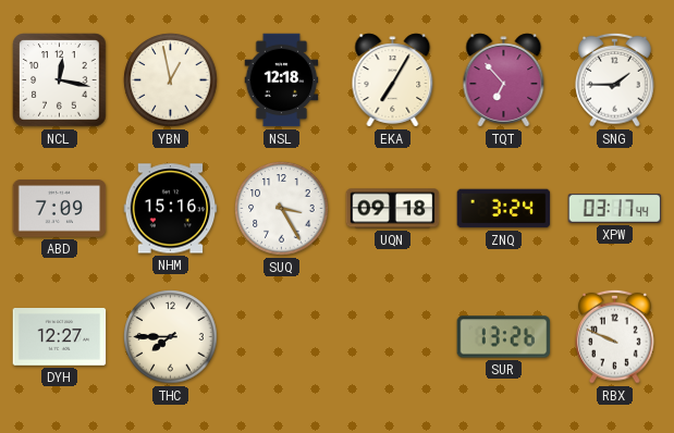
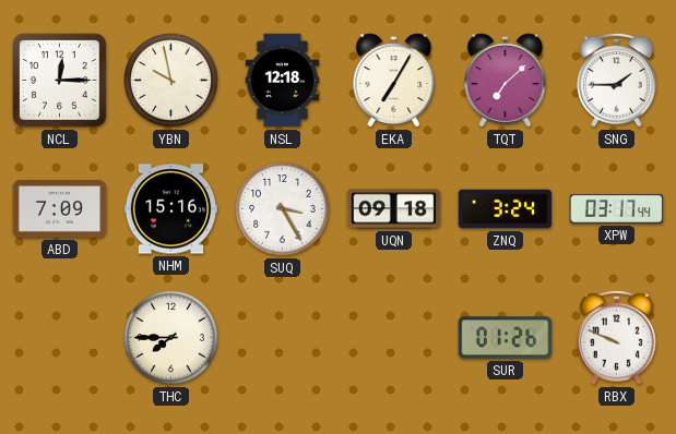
NCL: 12:17 -> 12:15
YBN: 12:58 -> 9:58
TQT: 6:53 -> 7:08
DYH: 12:27 -> none
SUR: 13:26 -> 01:26
